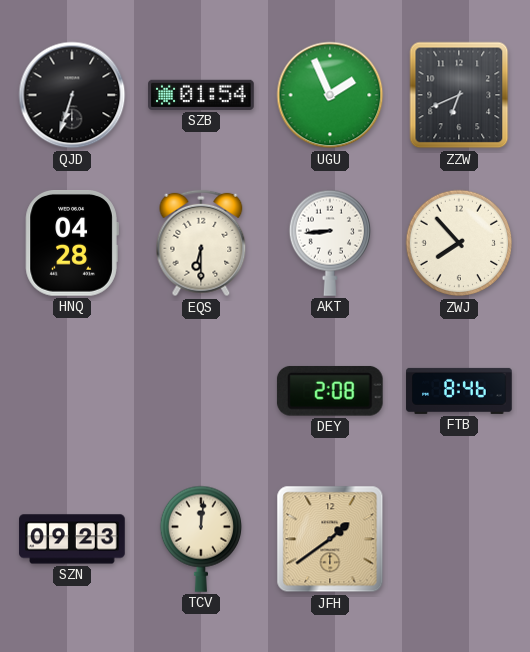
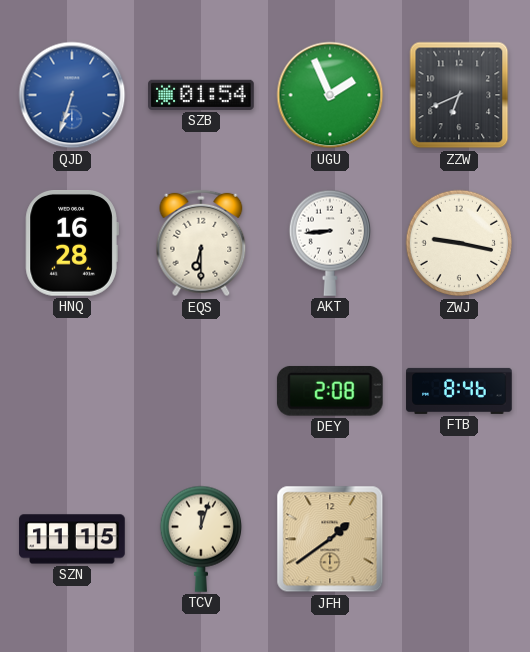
QJD dial: black -> blue
HNQ: 04:28 -> 16:28
ZWJ: 7:53 -> 9:17
SZN: 09:23 -> 11:15
TCV: 12:01 -> 12:03
